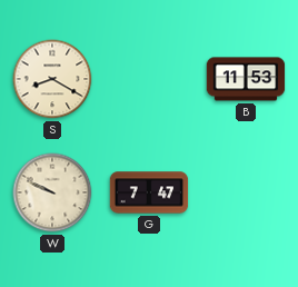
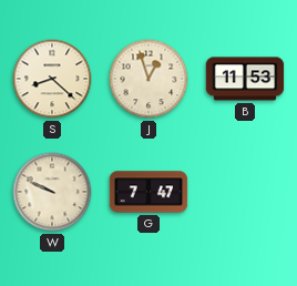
S: 8:20 -> 8:22
J: none -> 12:57
